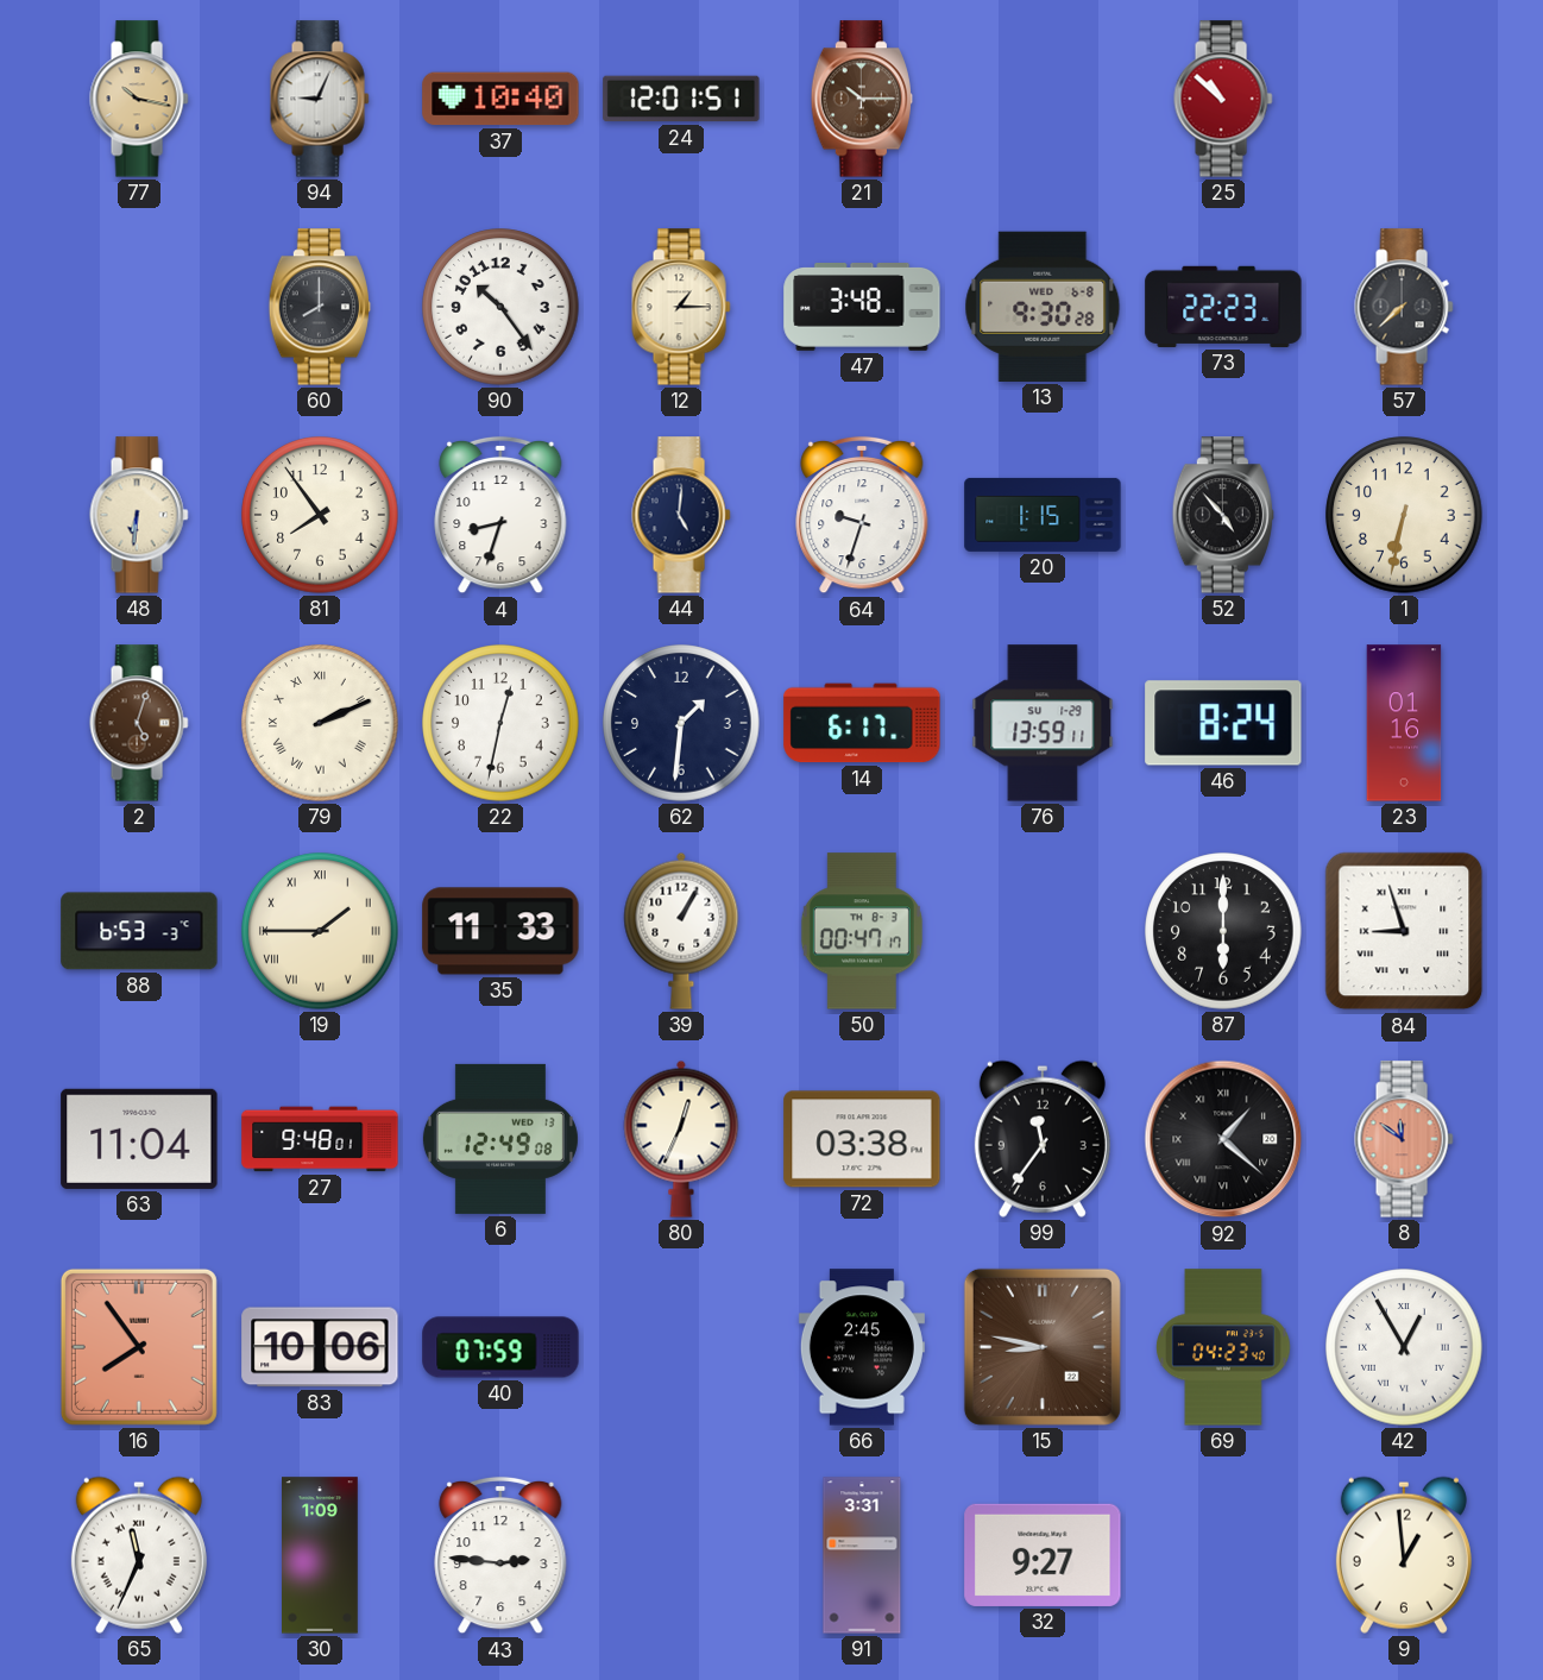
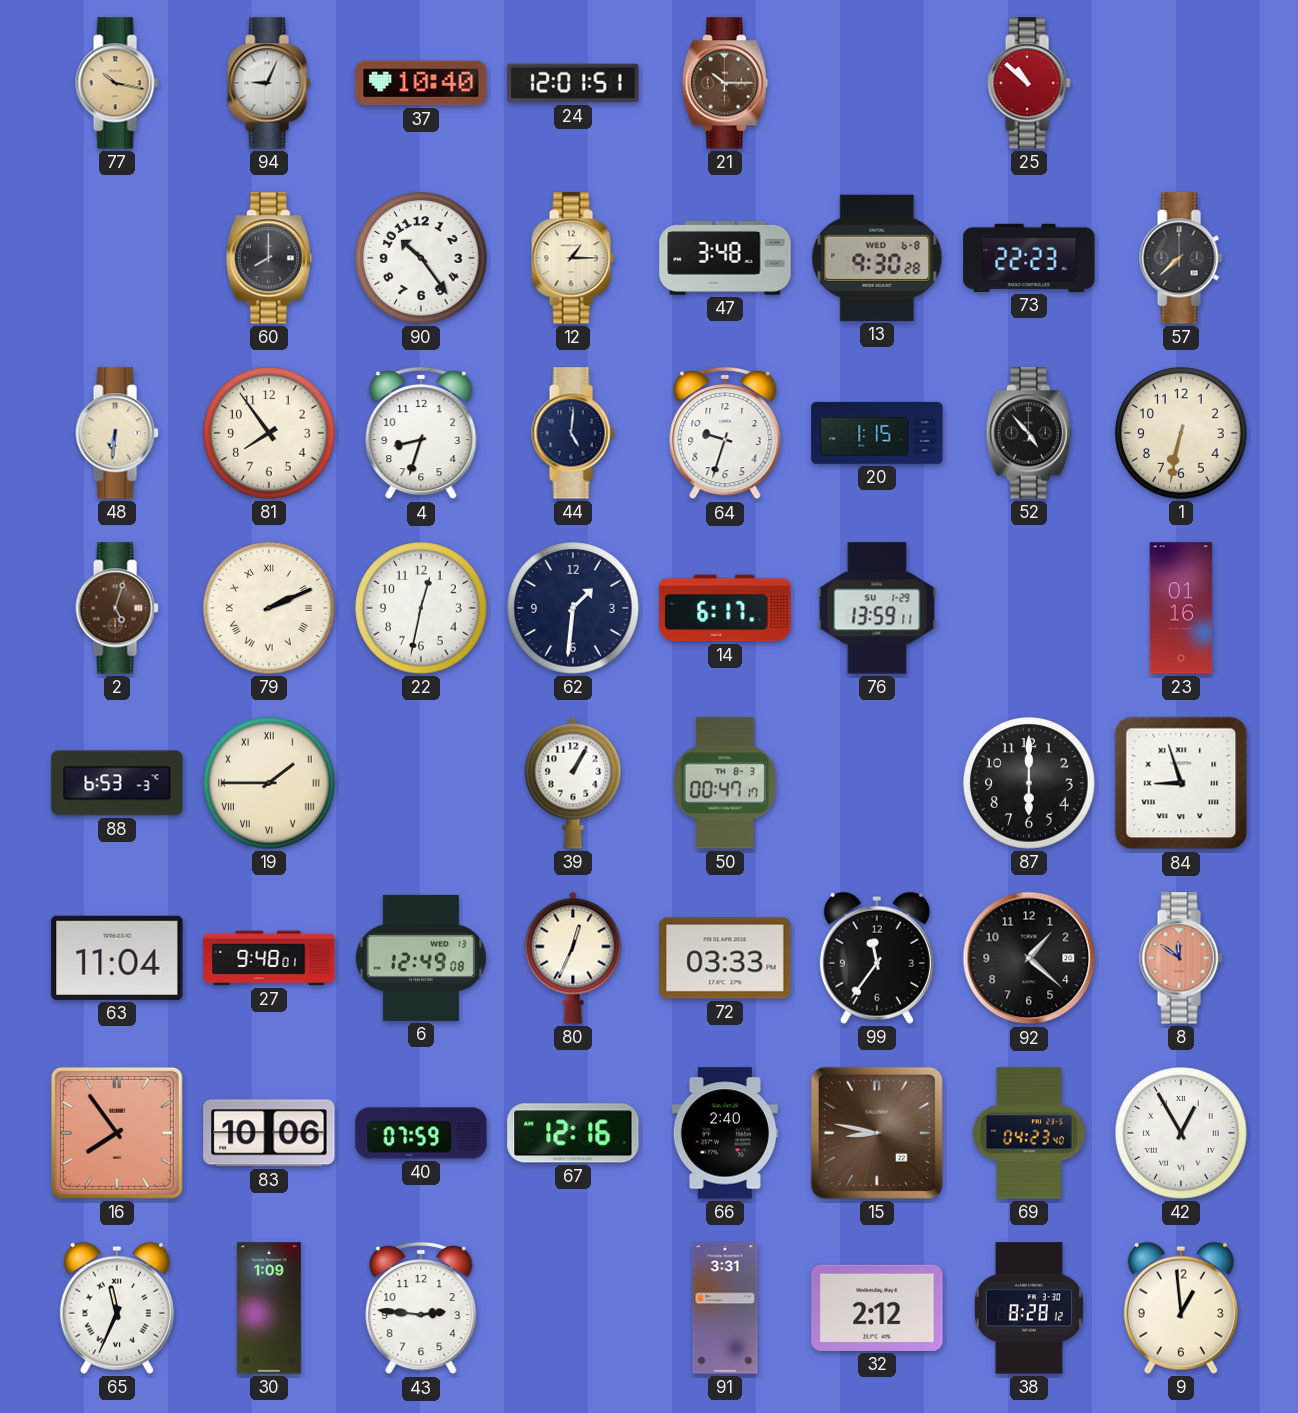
46: 8:24 -> none
35: 11:33 -> none
72: 03:38 -> 03:33
92 numerals: Roman -> Arabic
67: none -> 12:16
66: 2:45 -> 2:40
32: 9:27 -> 2:12
38: none -> 8:28
